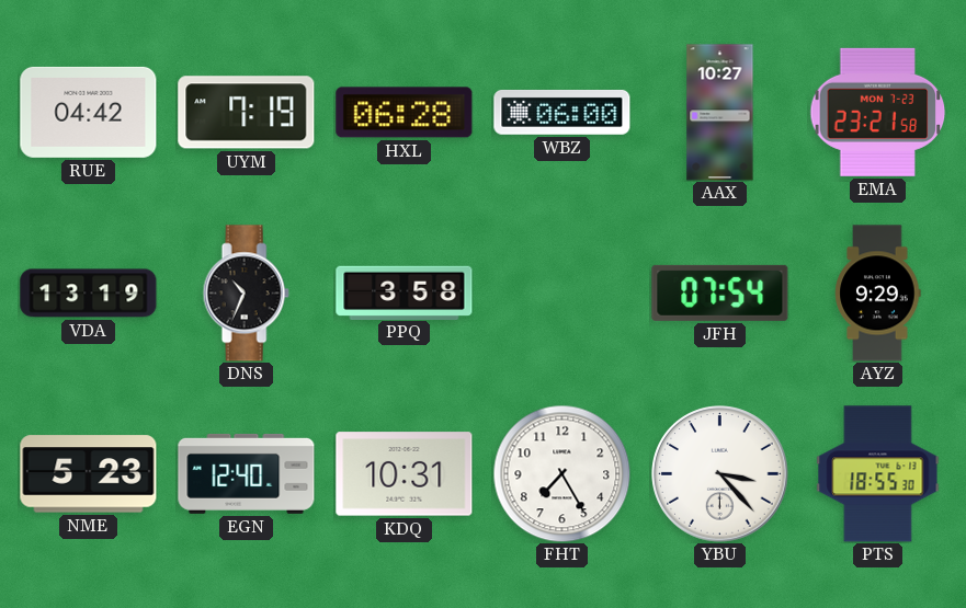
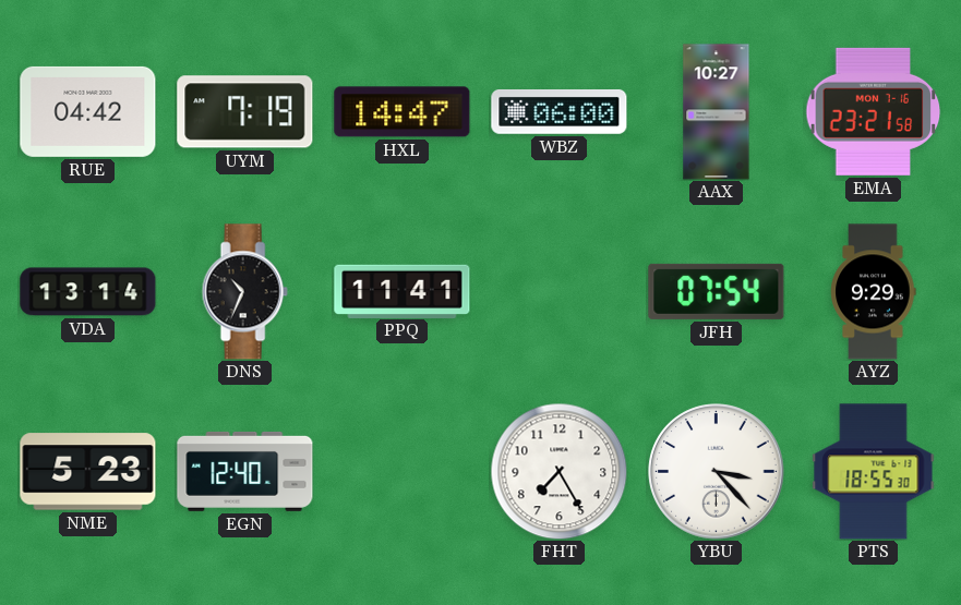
HXL: 06:28 -> 14:47
EMA date: MON 7-23 -> MON 7-16
VDA: 13:19 -> 13:14
PPQ: 3:58 -> 11:41
KDQ: 10:31 -> none
